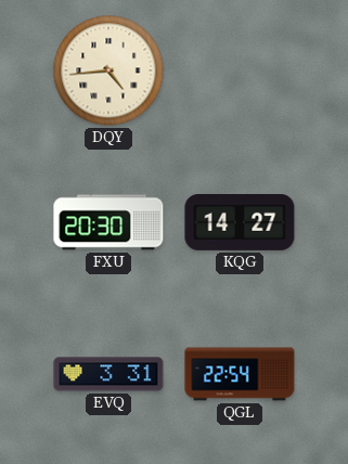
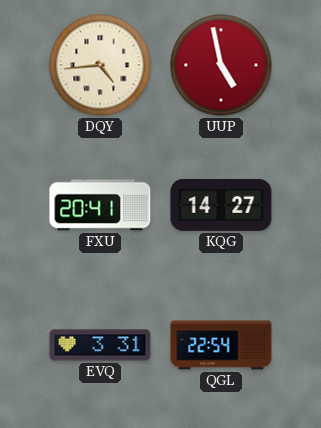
UUP: none -> 4:58
FXU: 20:30 -> 20:41
